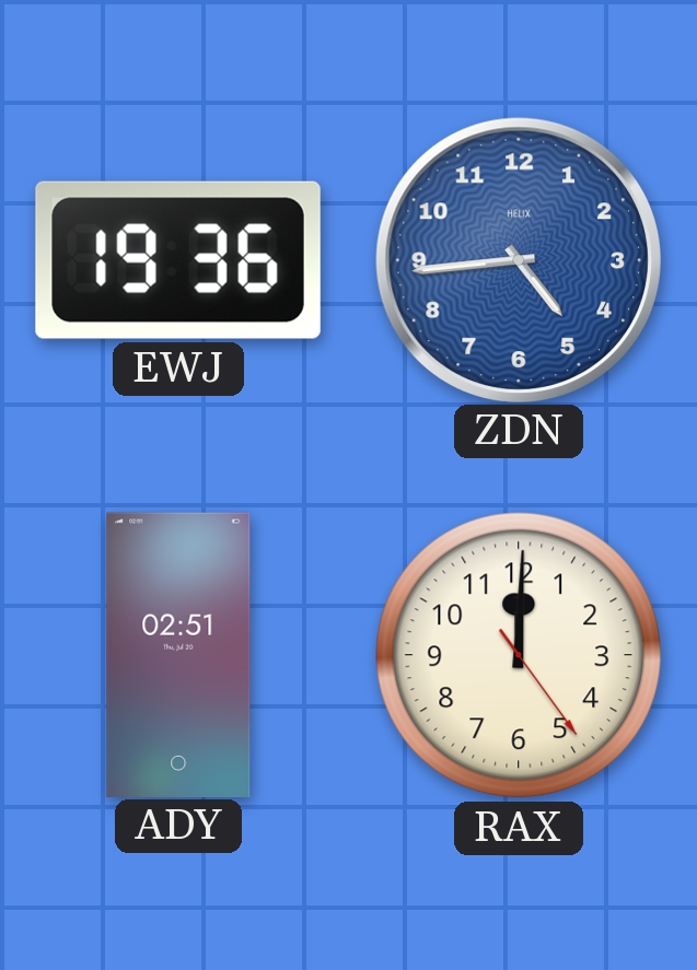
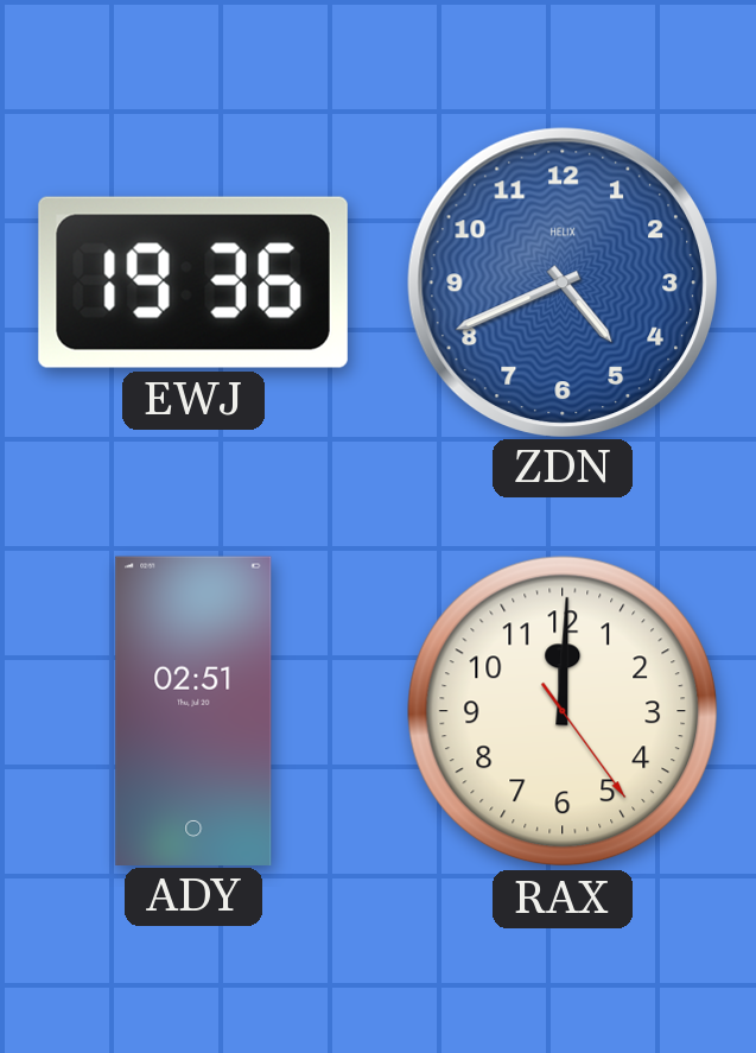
ZDN: 4:44 -> 4:41
